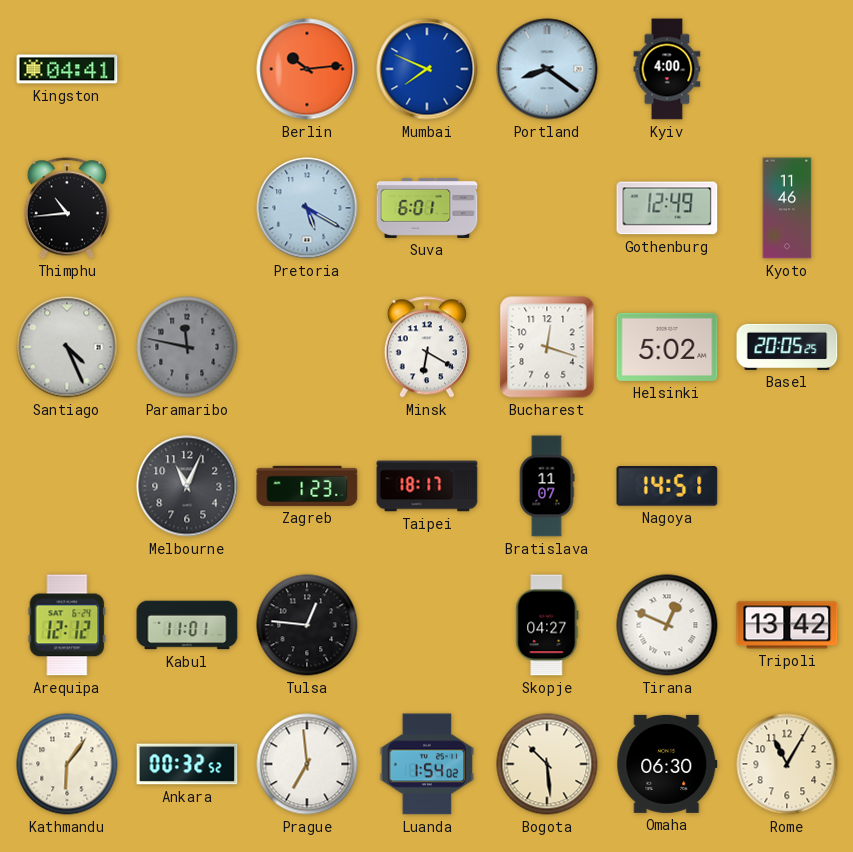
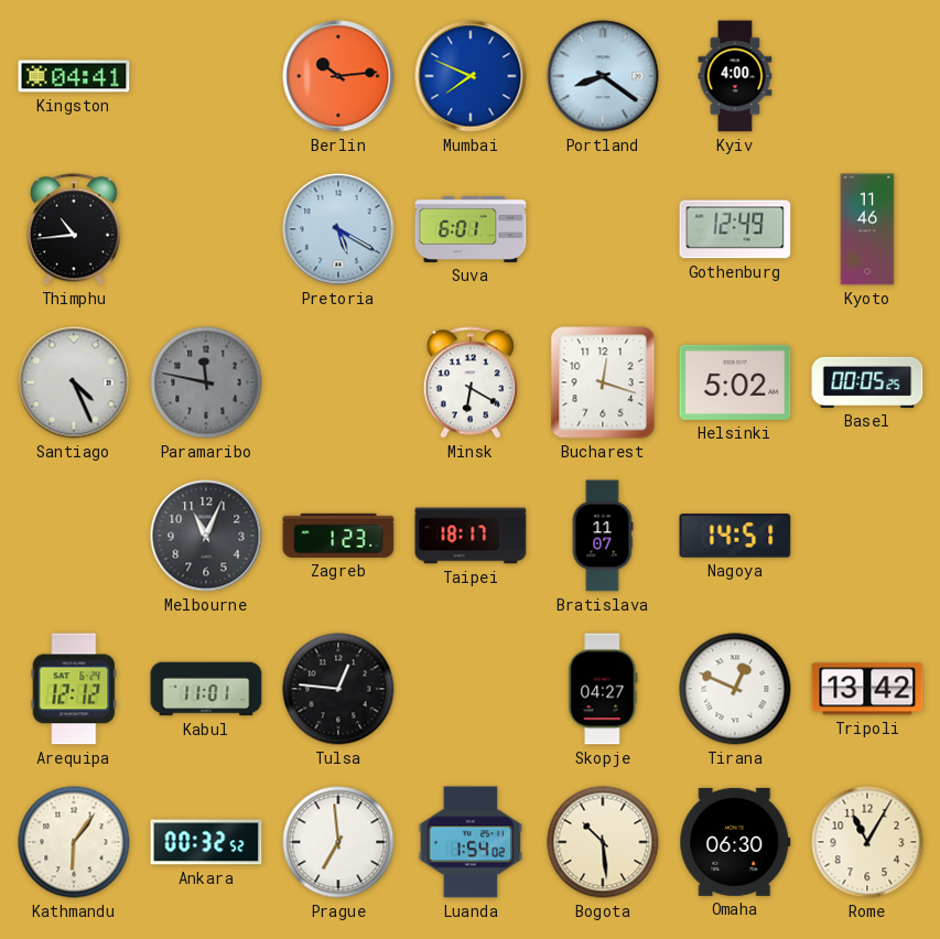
Basel: 20:05 -> 00:05
